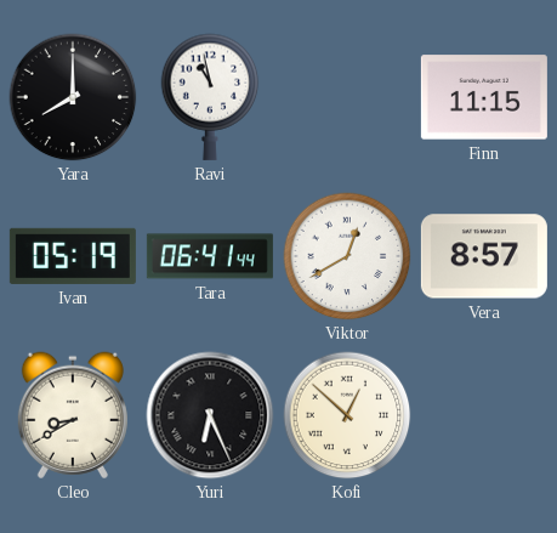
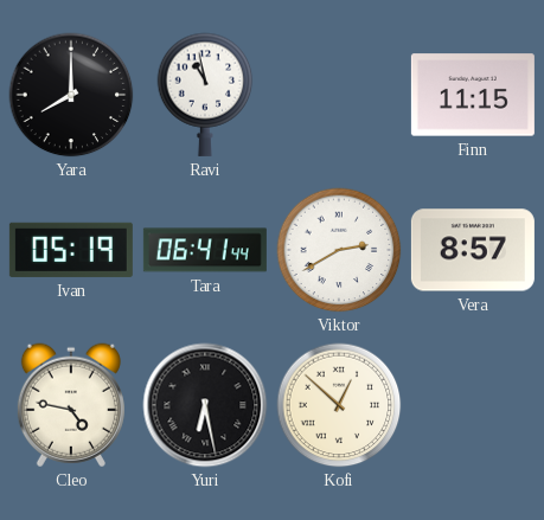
Viktor: 12:40 -> 2:40
Cleo: 8:40 -> 4:47
Yuri: 6:26 -> 6:28
